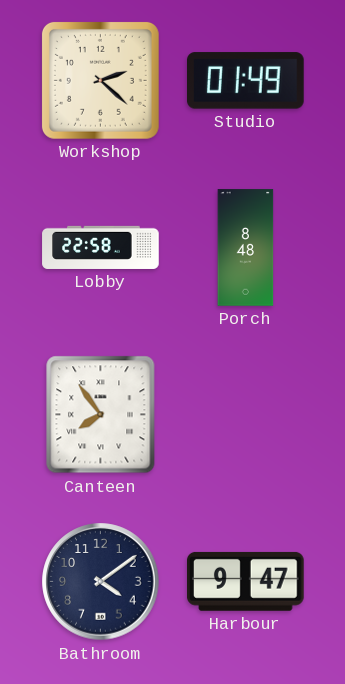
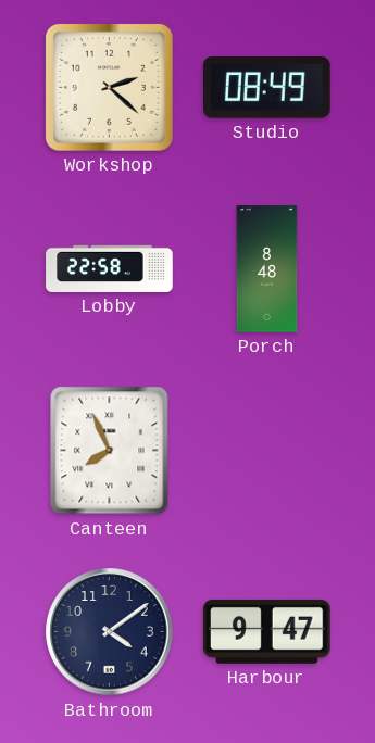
Studio: 01:49 -> 08:49
Canteen: 7:54 -> 7:56
